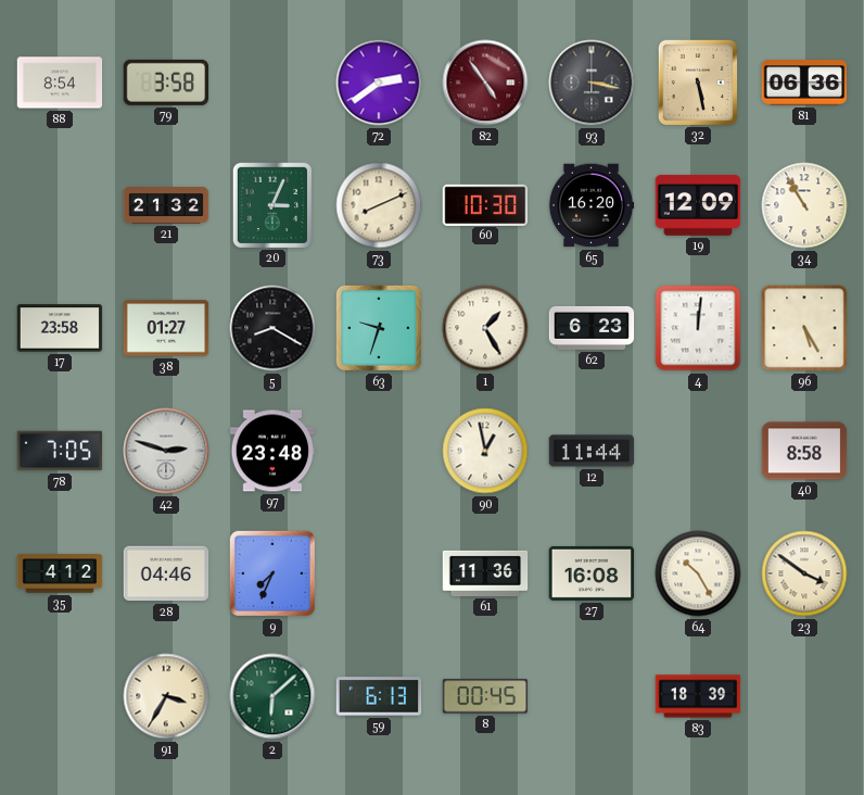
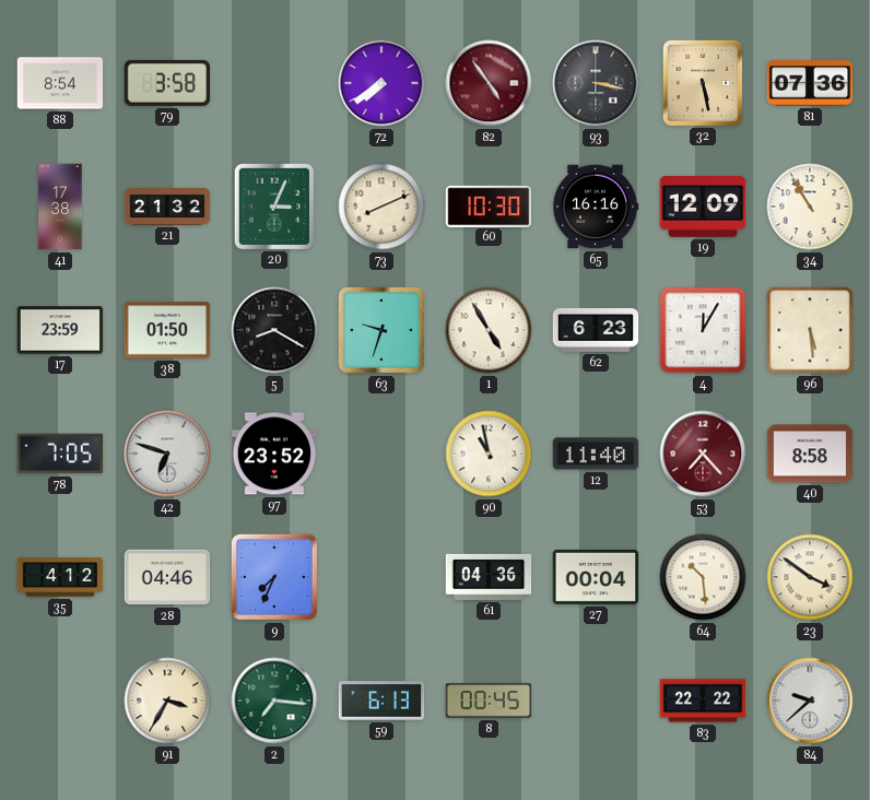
72: 2:39 -> 7:39
81: 06:36 -> 07:36
41: none -> 17:38
65: 16:20 -> 16:16
17: 23:58 -> 23:59
38: 01:27 -> 01:50
1: 1:25 -> 4:55
4: 12:01 -> 12:05
96: 5:25 -> 5:29
42: 2:48 -> 6:48
97: 23:48 -> 23:52
90: 12:58 -> 10:58
12: 11:44 -> 11:40
53: none -> 7:23
61: 11:36 -> 04:36
27: 16:08 -> 00:04
64: 10:25 -> 10:29
2: 6:08 -> 7:16
83: 18:39 -> 22:22
84: none -> 9:38
